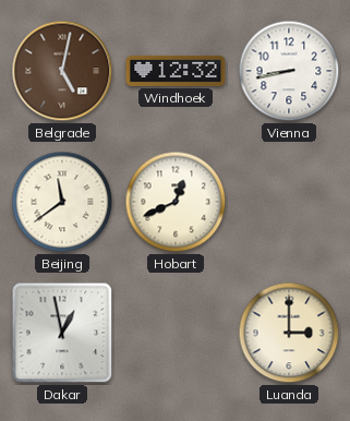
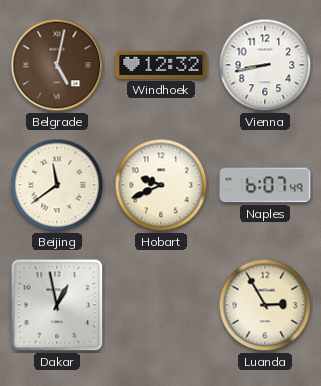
Hobart: 12:41 -> 9:41
Naples: none -> 6:07
Luanda: 3:00 -> 2:55
